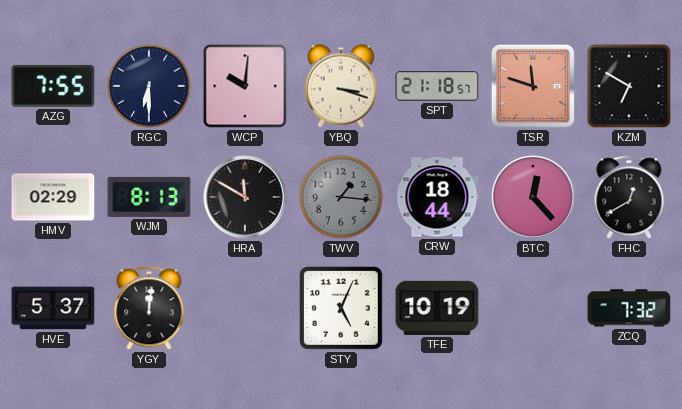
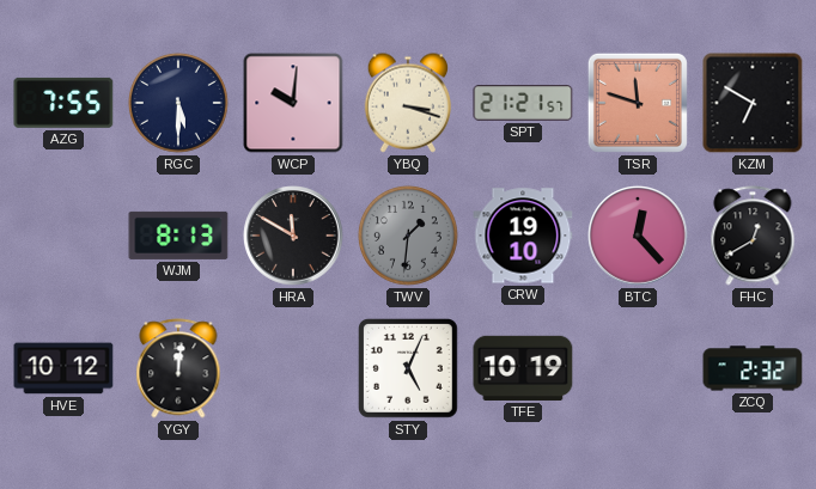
RGC: 6:30 -> 5:30
SPT: 21:18 -> 21:21
HMV: 02:29 -> none
TWV: 1:16 -> 1:31
CRW: 18:44 -> 19:10
HVE: 5:37 -> 10:12
ZCQ: 7:32 -> 2:32
